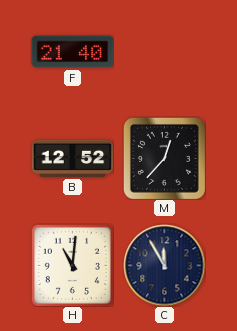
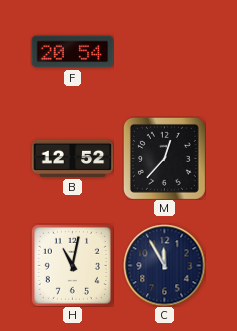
F: 21:40 -> 20:54
H: 11:01 -> 11:02
